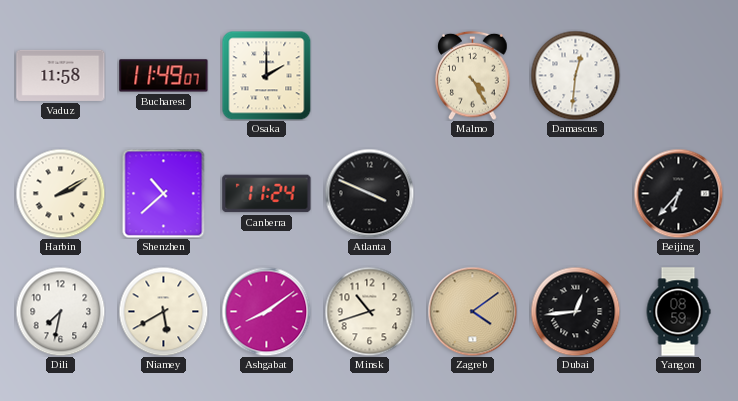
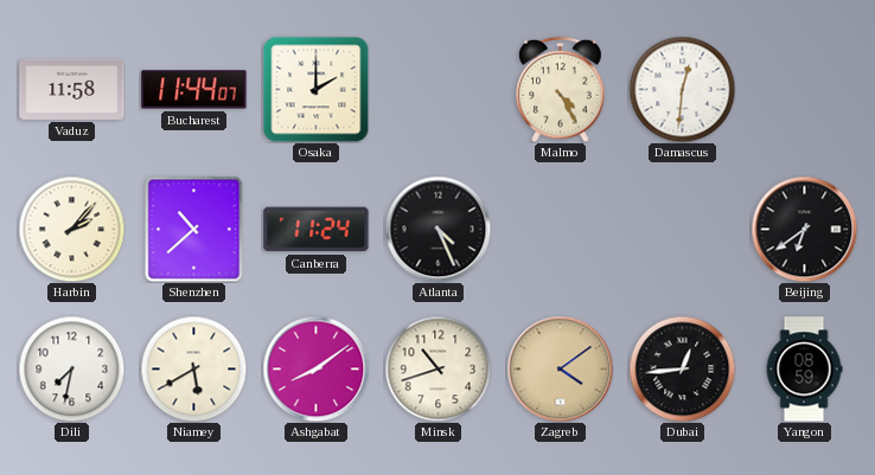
Bucharest: 11:49 -> 11:44
Harbin: 2:10 -> 2:07
Atlanta: 3:49 -> 4:26
Beijing: 6:37 -> 6:39
